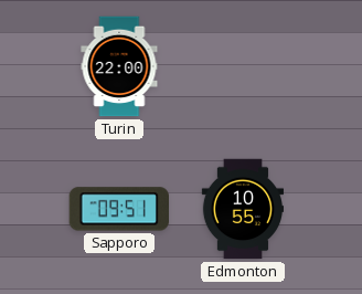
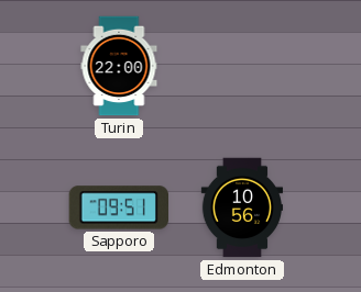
Edmonton: 10:55 -> 10:56
